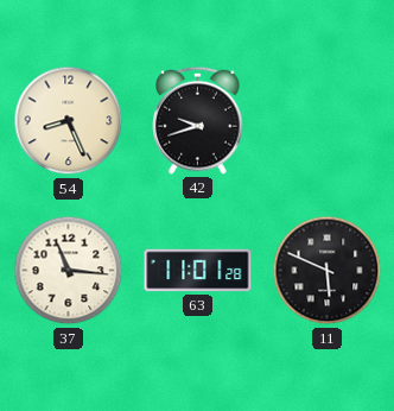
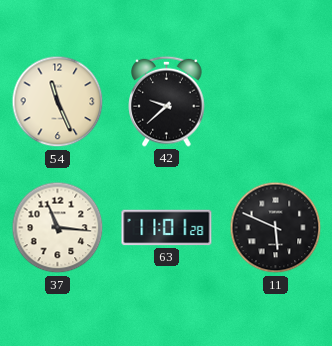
54: 8:26 -> 11:26
42: 9:42 -> 9:38
